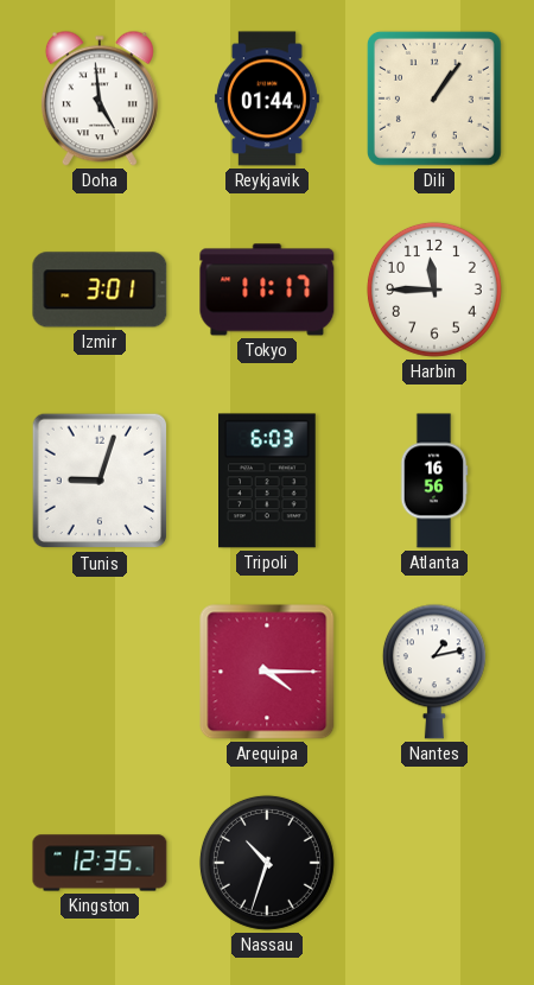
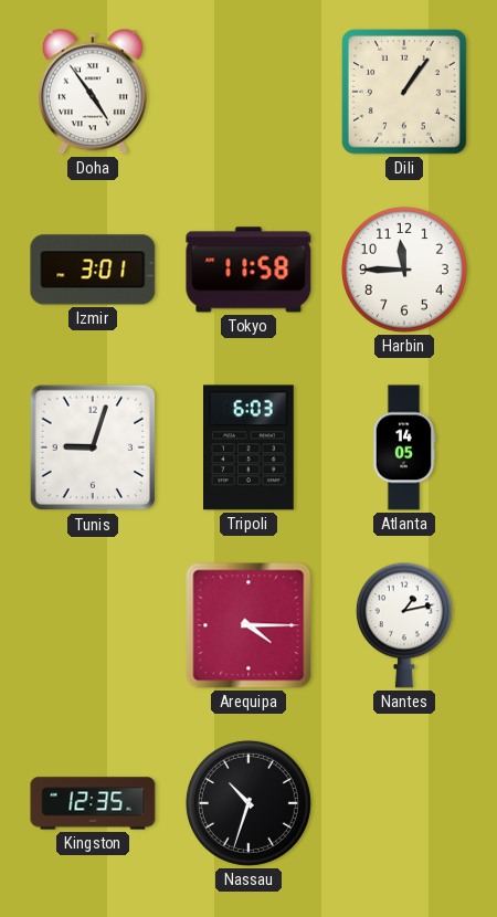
Doha: 4:59 -> 4:54
Reykjavik: 01:44 -> none
Tokyo: 11:17 -> 11:58
Atlanta: 16:56 -> 14:05
